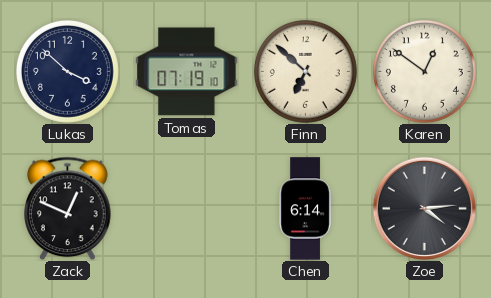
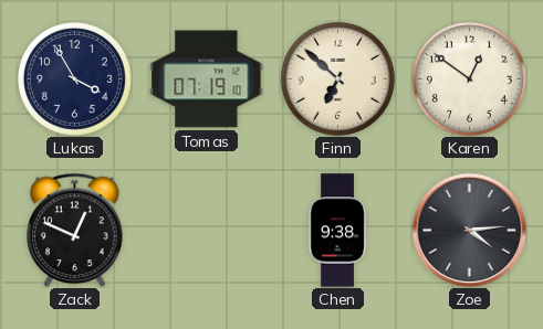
Lukas: 3:52 -> 3:55
Chen: 6:14 -> 9:38
